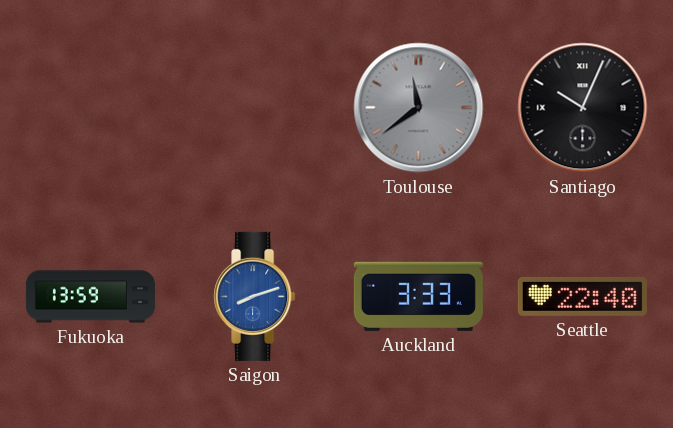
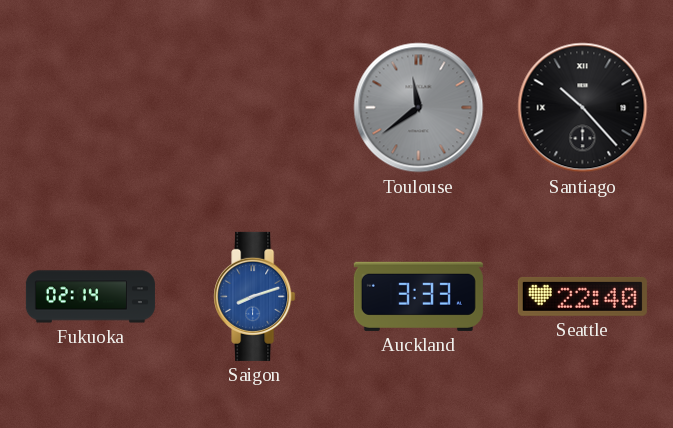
Santiago: 10:04 -> 10:23
Fukuoka: 13:59 -> 02:14
